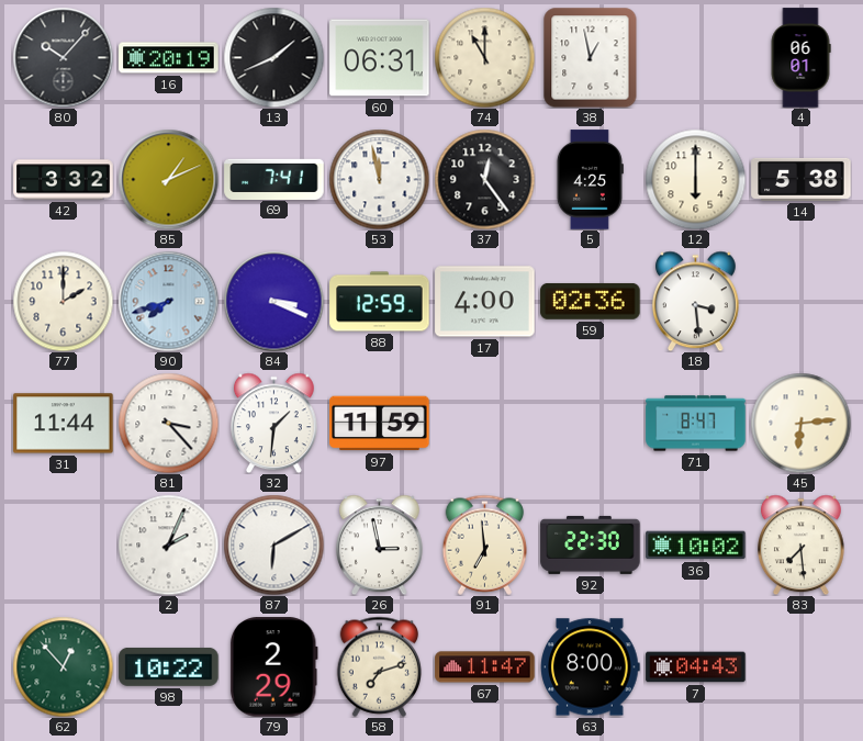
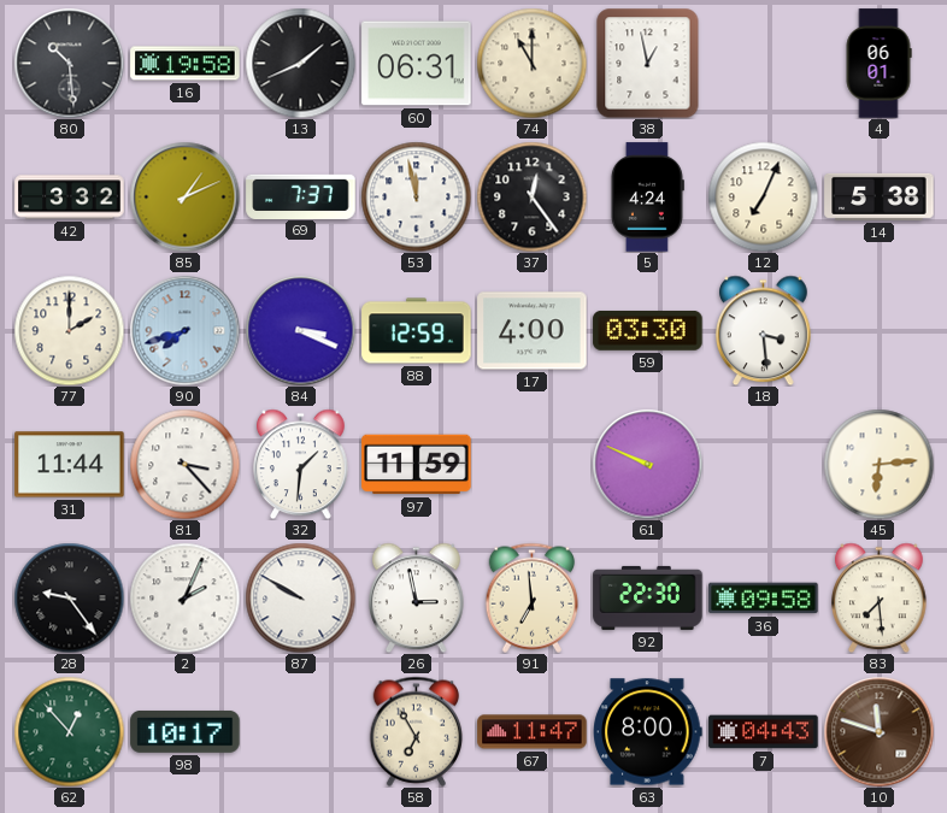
80: 10:07 -> 10:29
16: 20:19 -> 19:58
69: 7:41 -> 7:37
5: 4:25 -> 4:24
12: 6:00 -> 7:04
59: 02:36 -> 03:30
61: none -> 9:49
71: 8:47 -> none
28: none -> 9:24
87: 6:10 -> 9:50
36: 10:02 -> 09:58
98: 10:22 -> 10:17
79: 2:29 -> none
58: 7:12 -> 6:55
10: none -> 11:48
